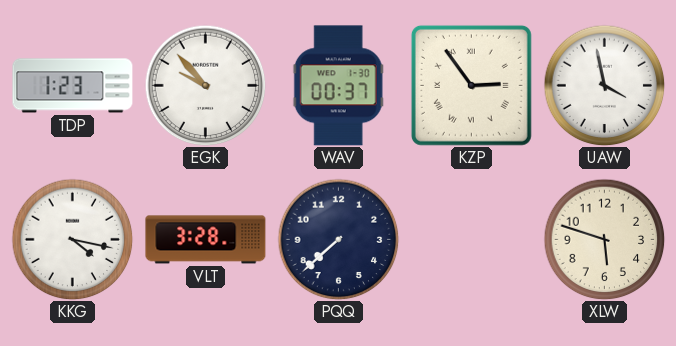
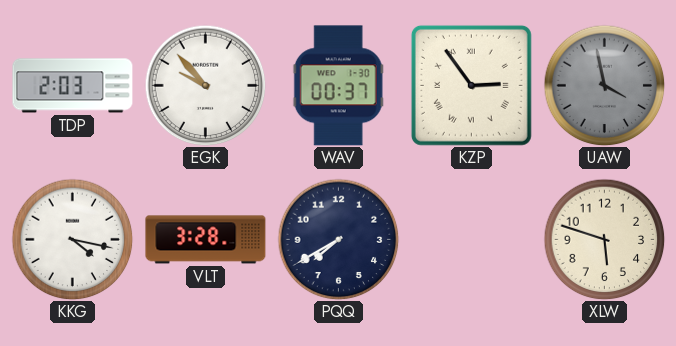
TDP: 1:23 -> 2:03
UAW dial: white -> grey
PQQ: 7:38 -> 7:40
